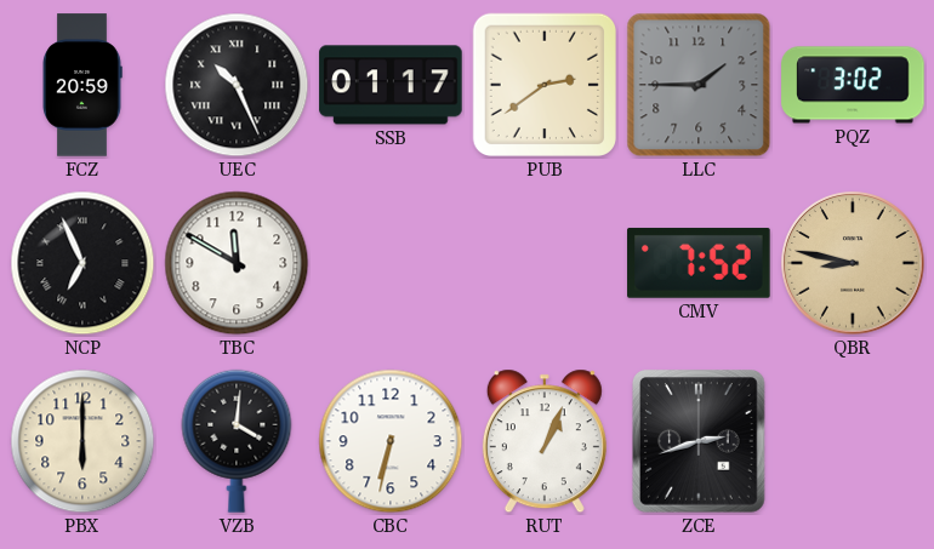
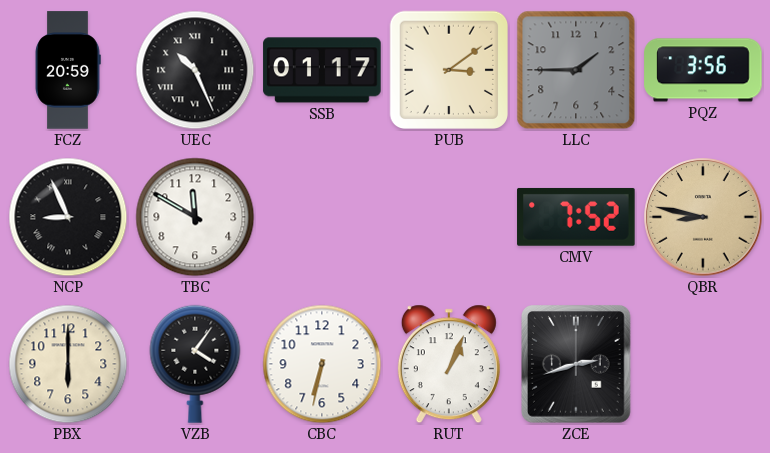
PUB: 2:39 -> 3:09
PQZ: 3:02 -> 3:56
NCP: 6:56 -> 8:56
VZB: 4:01 -> 4:06
